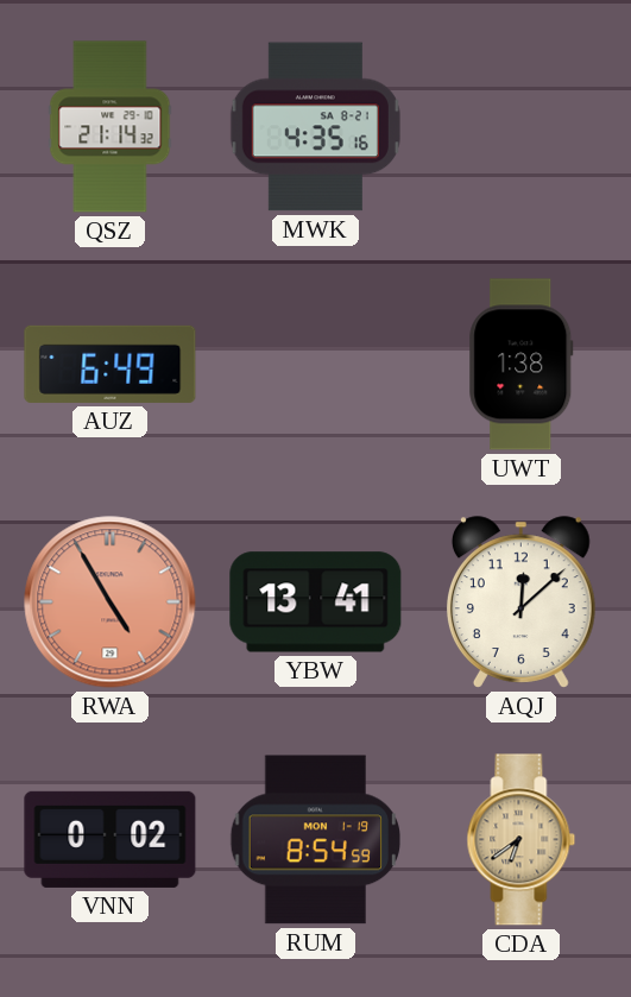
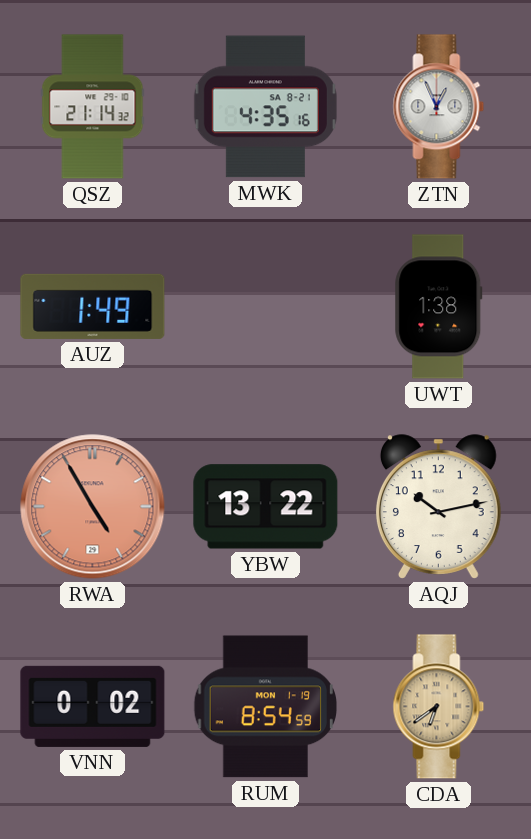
ZTN: none -> 12:56
AUZ: 6:49 -> 1:49
YBW: 13:41 -> 13:22
AQJ: 12:08 -> 10:13
